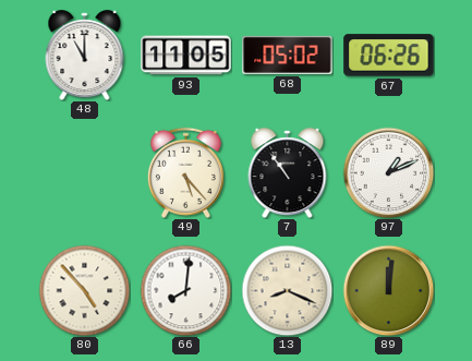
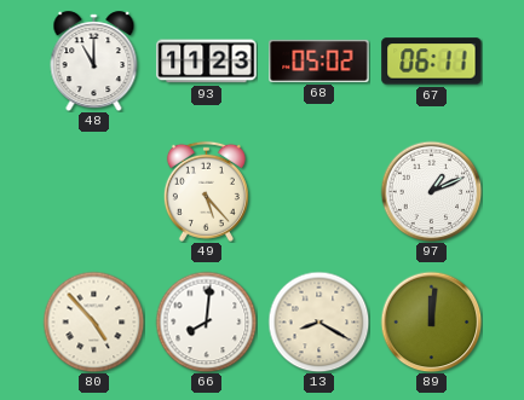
93: 11:05 -> 11:23
67: 06:26 -> 06:11
7: 10:54 -> none
13: 8:19 -> 8:20
